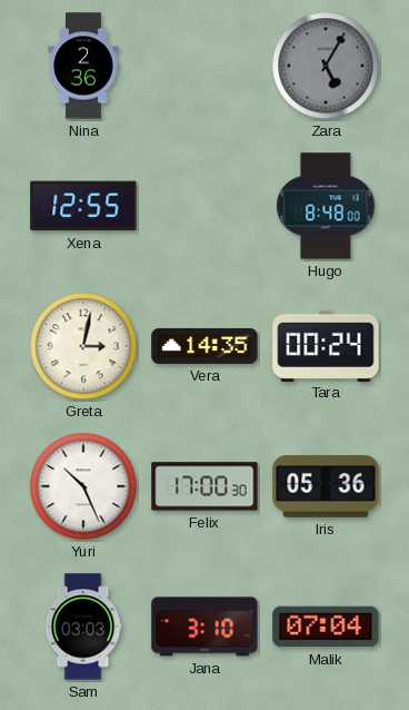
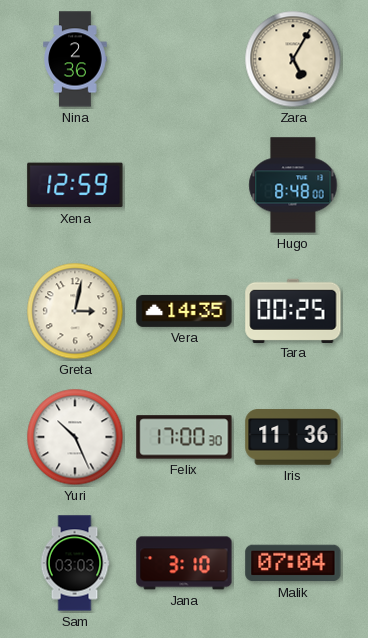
Zara dial: grey -> cream
Xena: 12:55 -> 12:59
Tara: 00:24 -> 00:25
Iris: 05:36 -> 11:36
